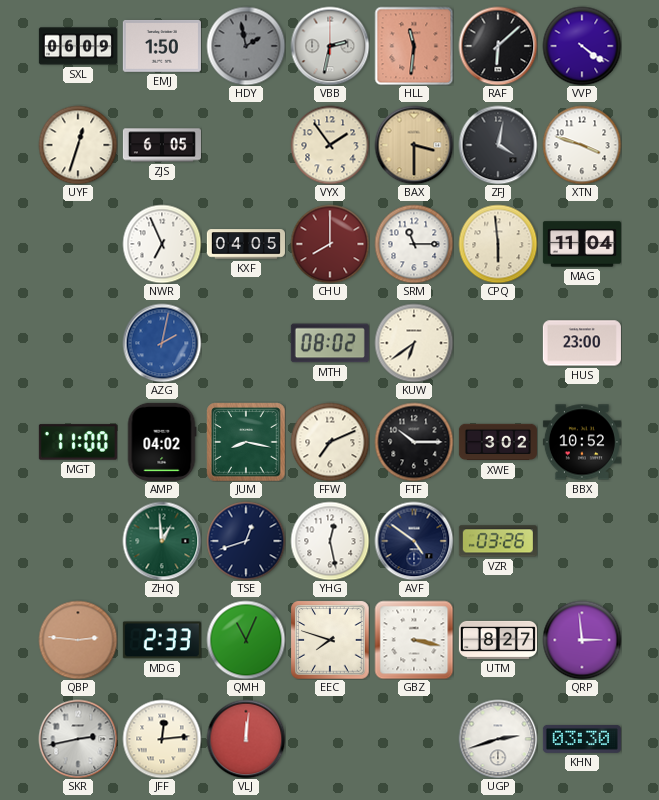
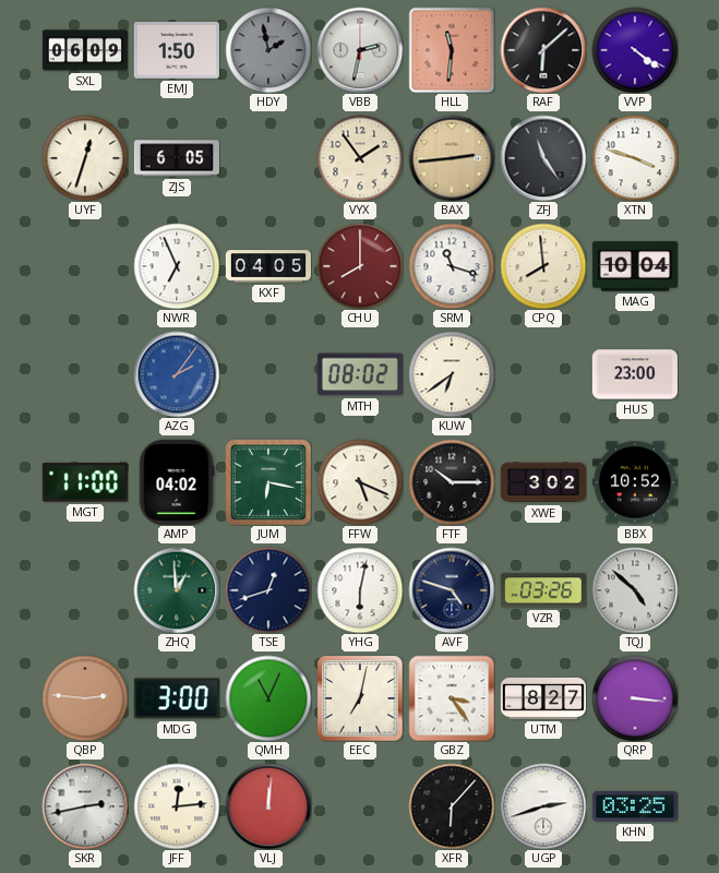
BAX: 3:30 -> 2:44
ZFJ: 4:02 -> 11:24
SRM: 11:15 -> 11:18
CPQ: 5:59 -> 7:59
MAG: 11:04 -> 10:04
AZG: 2:02 -> 2:06
JUM: 8:17 -> 6:17
FFW: 7:11 -> 5:19
YHG: 12:28 -> 6:02
AVF: 4:51 -> 4:48
TQJ: none -> 4:52
MDG: 2:33 -> 3:00
EEC: 7:48 -> 7:02
GBZ: 3:17 -> 3:24
QRP: 2:59 -> 3:16
XFR: none -> 6:07
KHN: 03:30 -> 03:25
